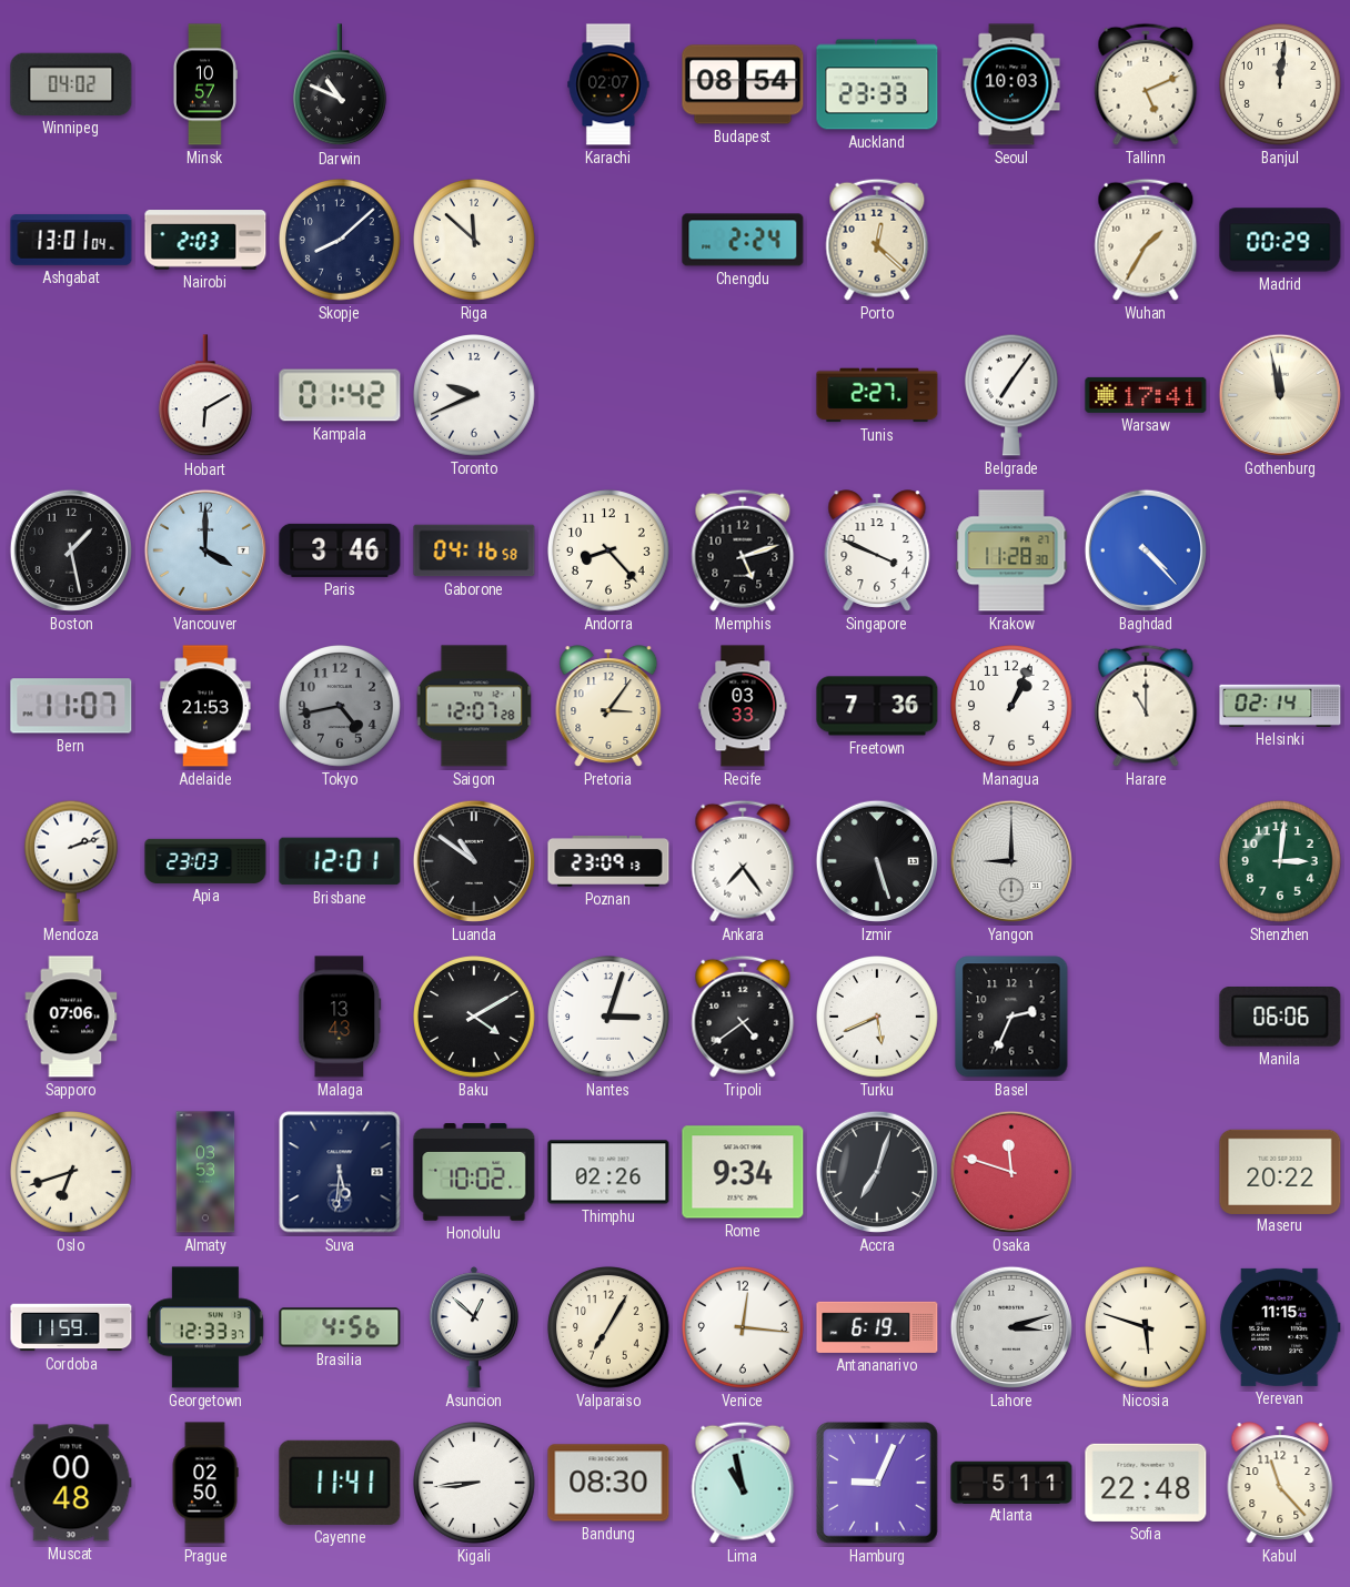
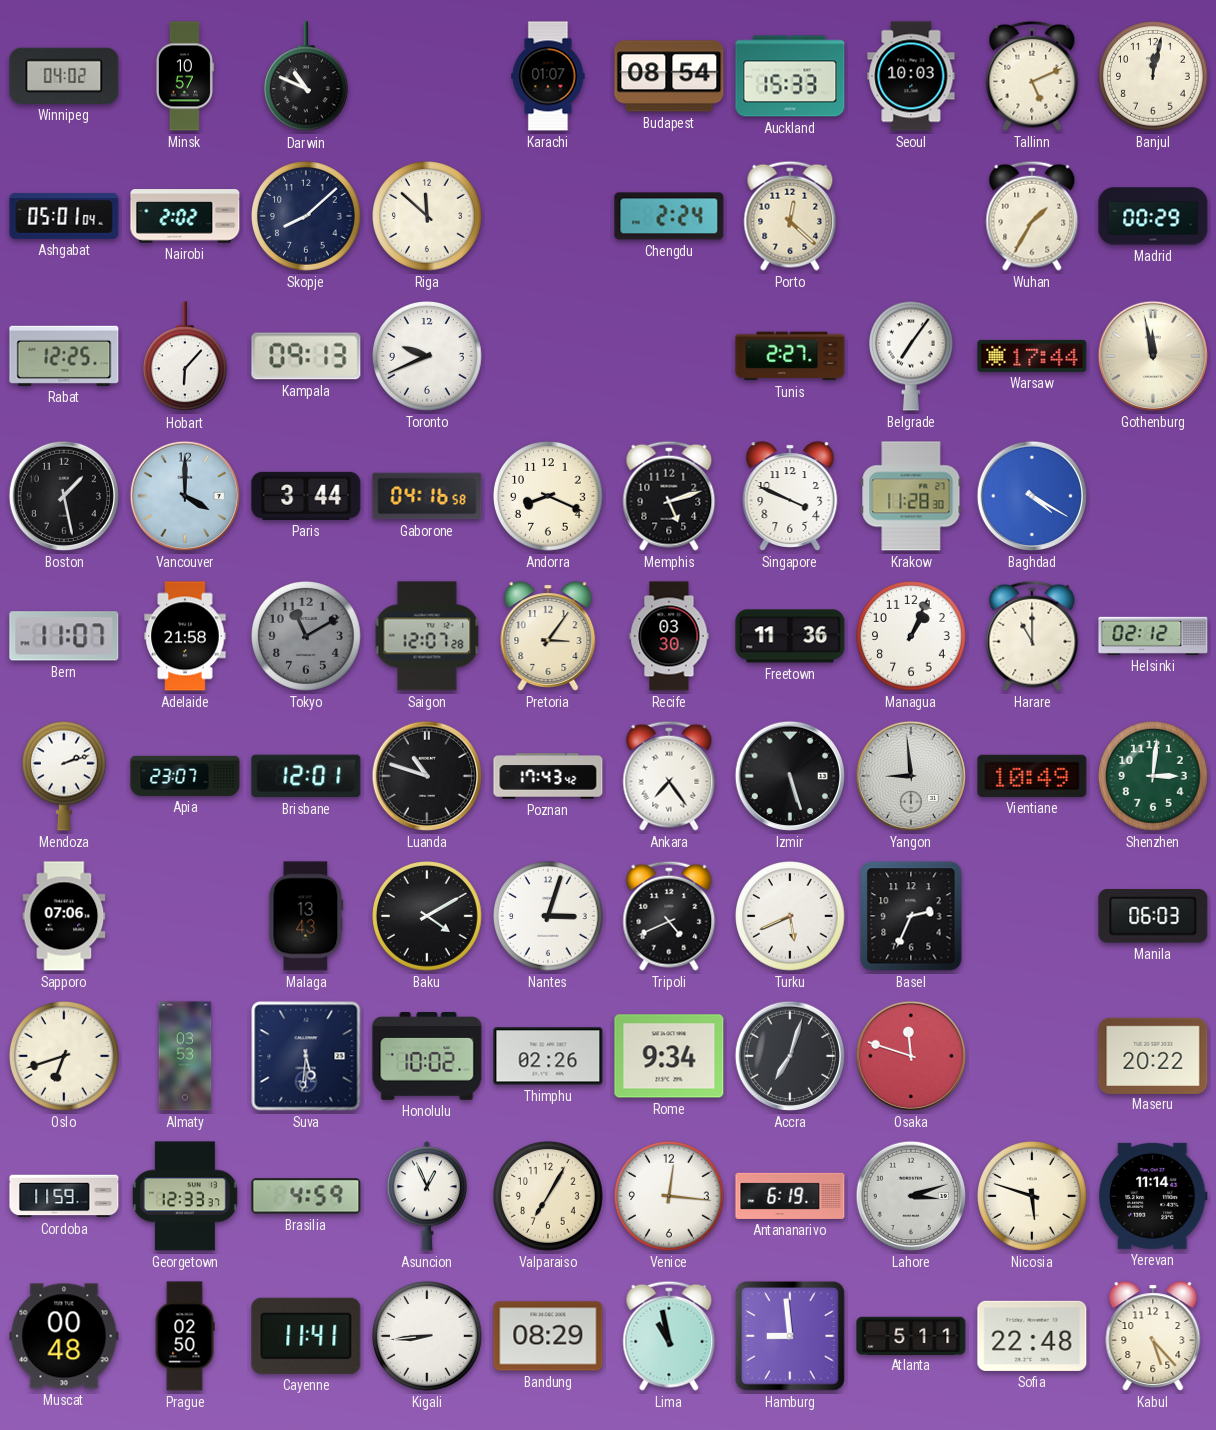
Karachi: 02:07 -> 01:07
Auckland: 23:33 -> 15:33
Banjul: 12:01 -> 12:02
Ashgabat: 13:01 -> 05:01
Nairobi: 2:03 -> 2:02
Rabat: none -> 12:25
Hobart: 6:10 -> 6:07
Kampala: 01:42 -> 09:13
Warsaw: 17:41 -> 17:44
Paris: 3:46 -> 3:44
Andorra: 8:23 -> 8:19
Baghdad: 4:23 -> 4:20
Adelaide: 21:53 -> 21:58
Tokyo: 4:43 -> 11:10
Recife: 03:33 -> 03:30
Freetown: 7:36 -> 11:36
Helsinki: 02:14 -> 02:12
Apia: 23:03 -> 23:07
Luanda: 10:51 -> 10:48
Poznan: 23:09 -> 17:43
Yangon: 9:00 -> 8:59
Vientiane: none -> 10:49
Tripoli: 4:39 -> 4:41
Manila: 06:06 -> 06:03
Brasilia: 4:56 -> 4:59
Asuncion: 12:52 -> 12:56
Yerevan: 11:15 -> 11:14
Bandung: 08:30 -> 08:29
Hamburg: 9:04 -> 8:59
Kabul: 11:23 -> 5:23
